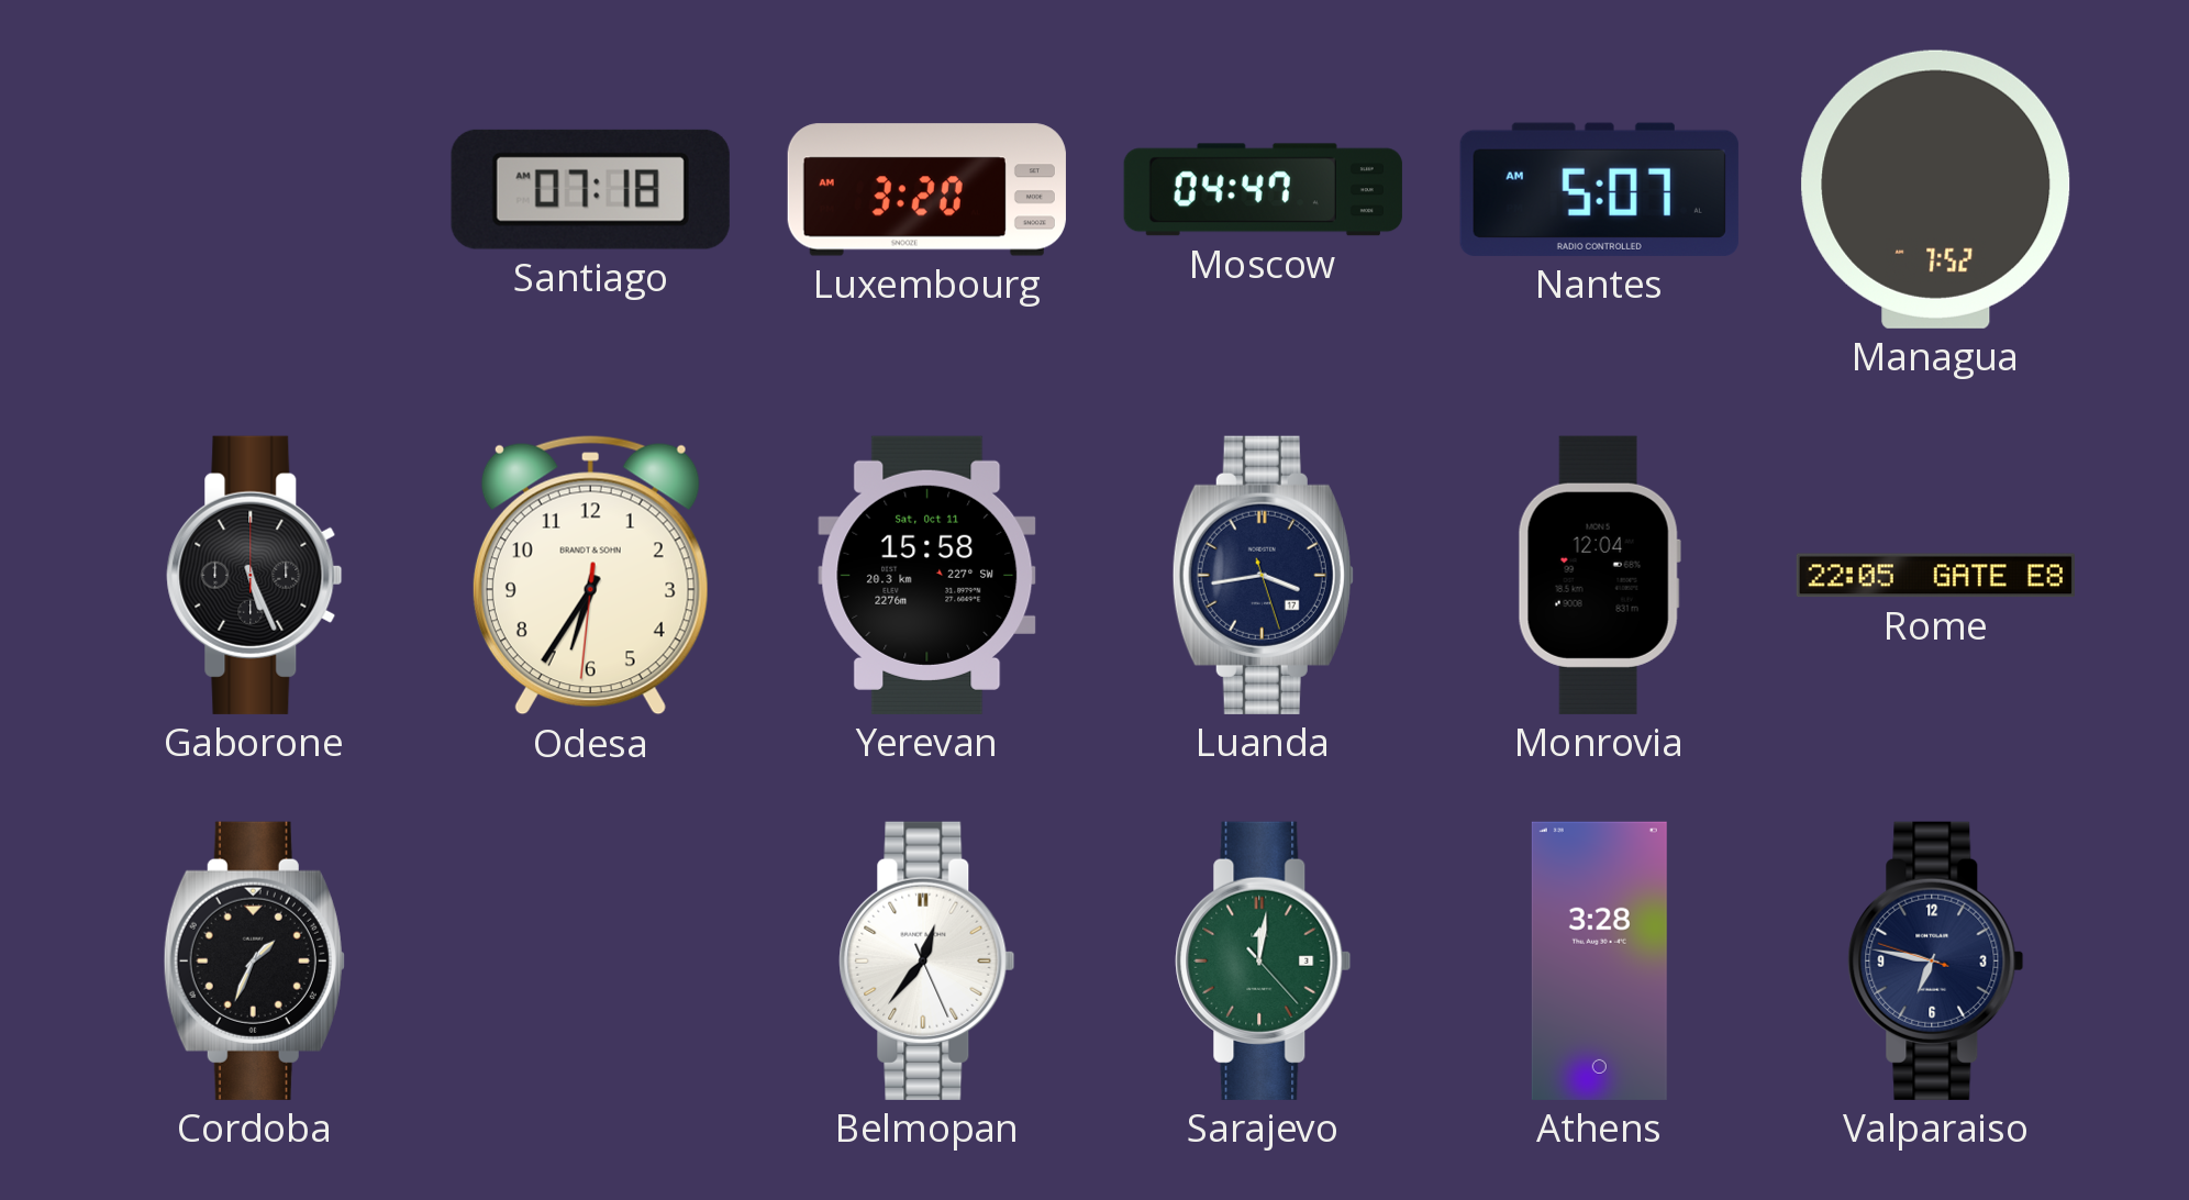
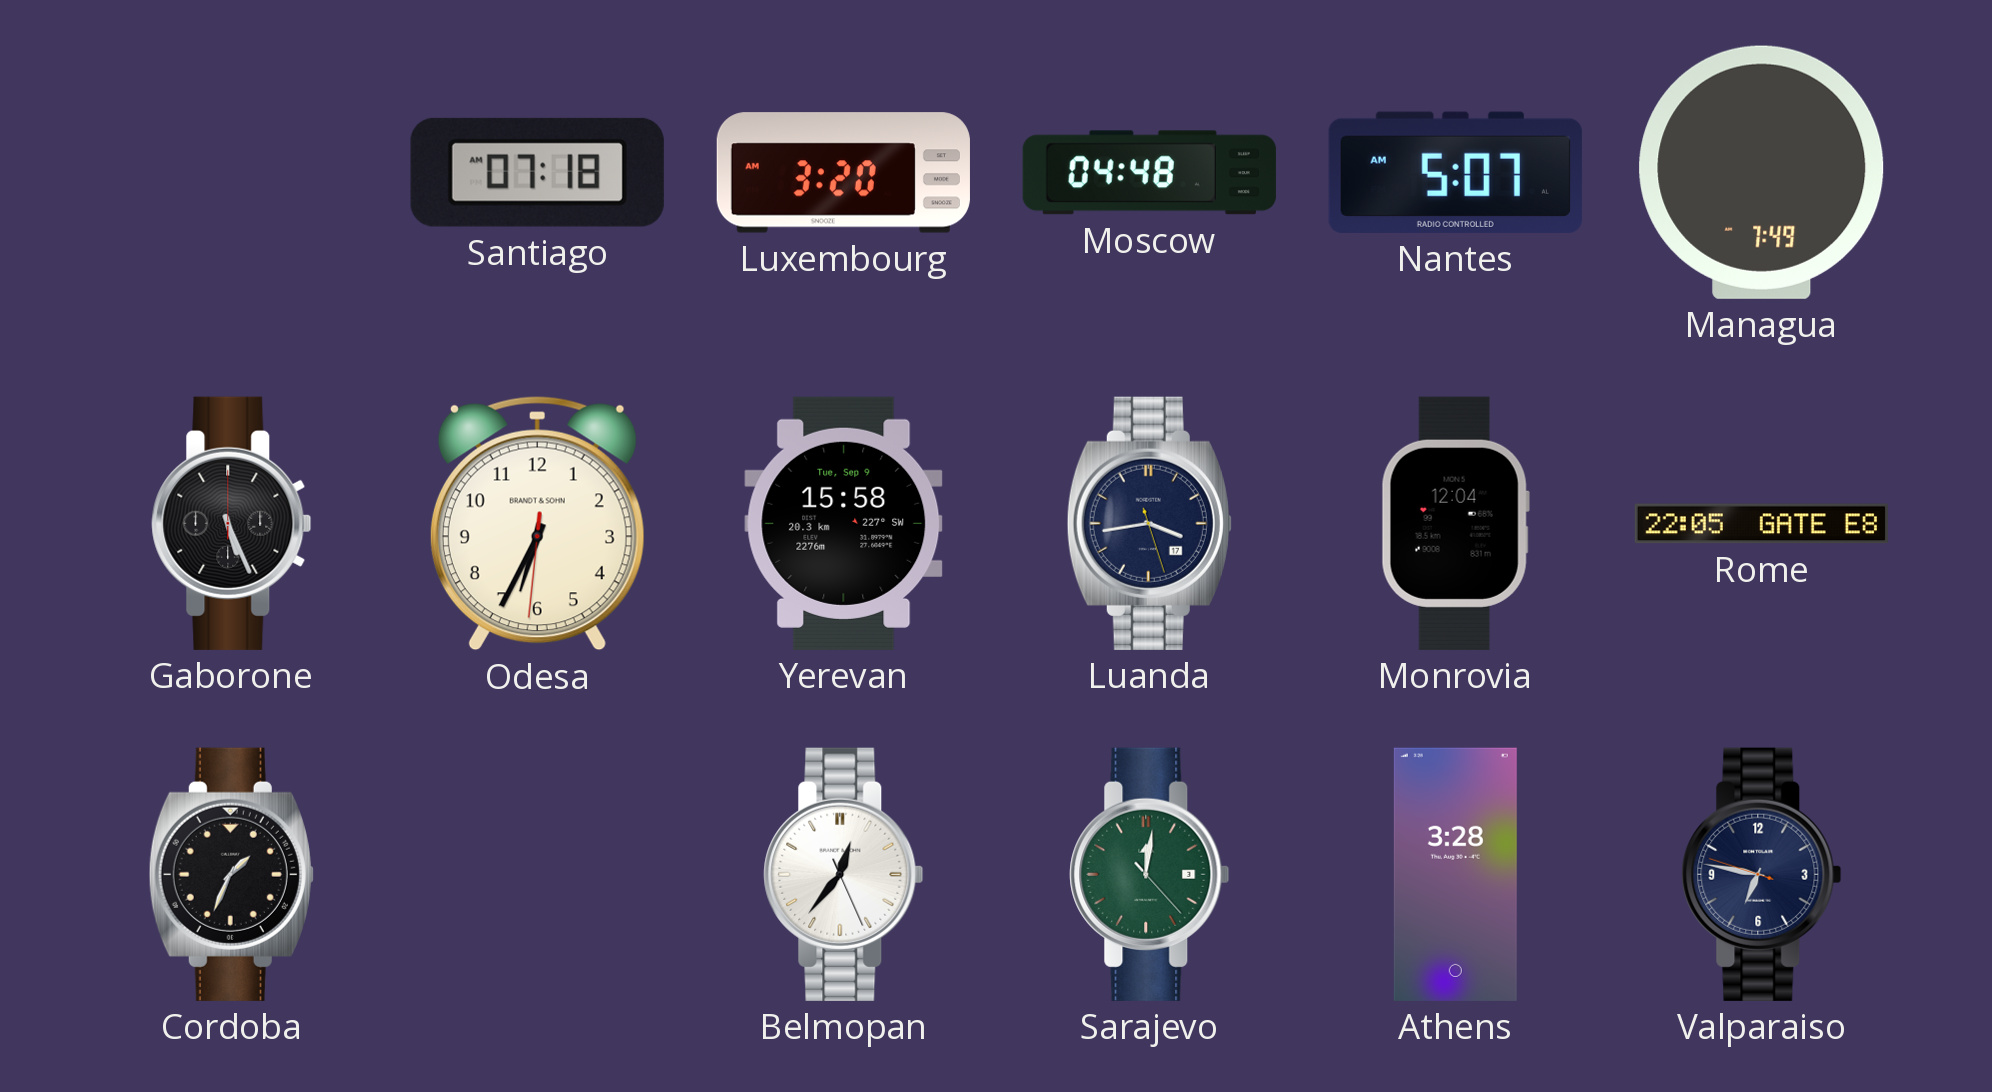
Moscow: 04:47 -> 04:48
Managua: 7:52 -> 7:49
Odesa: 6:35 -> 6:34
Yerevan date: Sat, Oct 11 -> Tue, Sep 9
